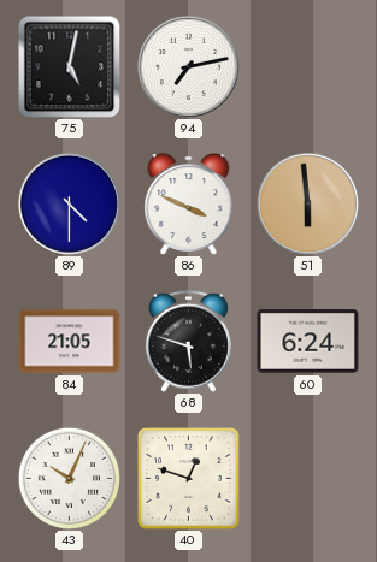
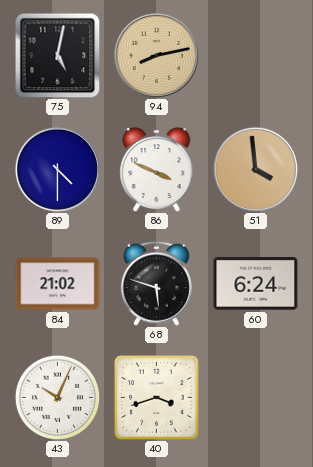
94: 7:13 -> 8:13
94 dial: white -> champagne
51: 5:59 -> 3:59
84: 21:05 -> 21:02
40: 12:48 -> 3:42
